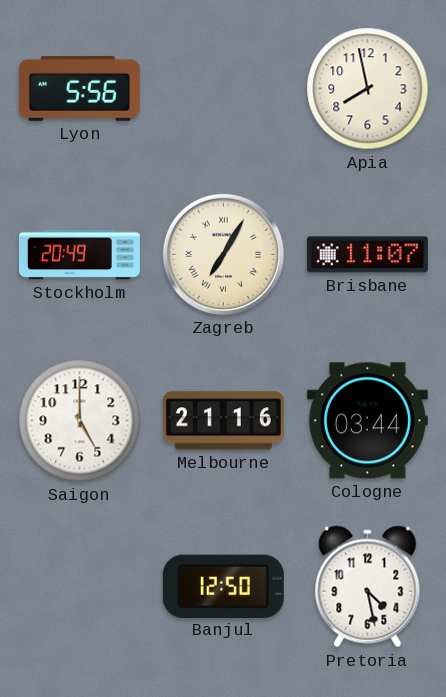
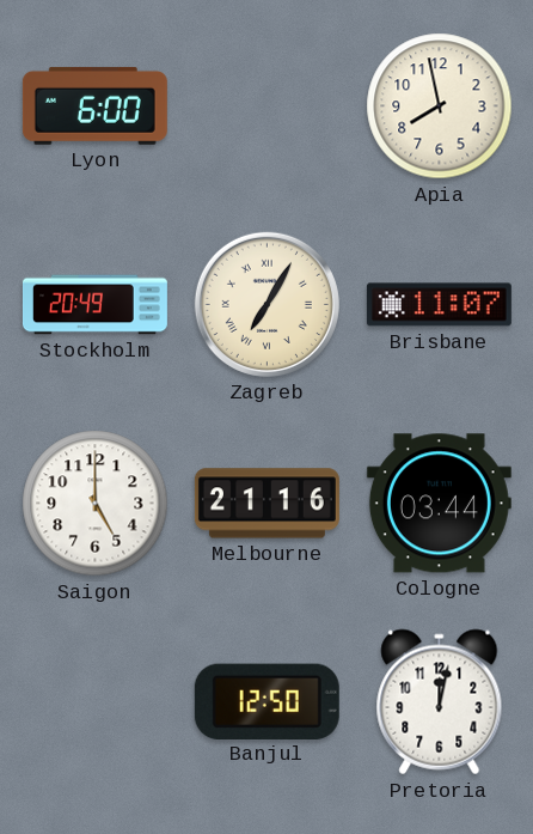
Lyon: 5:56 -> 6:00
Pretoria: 4:28 -> 12:02
